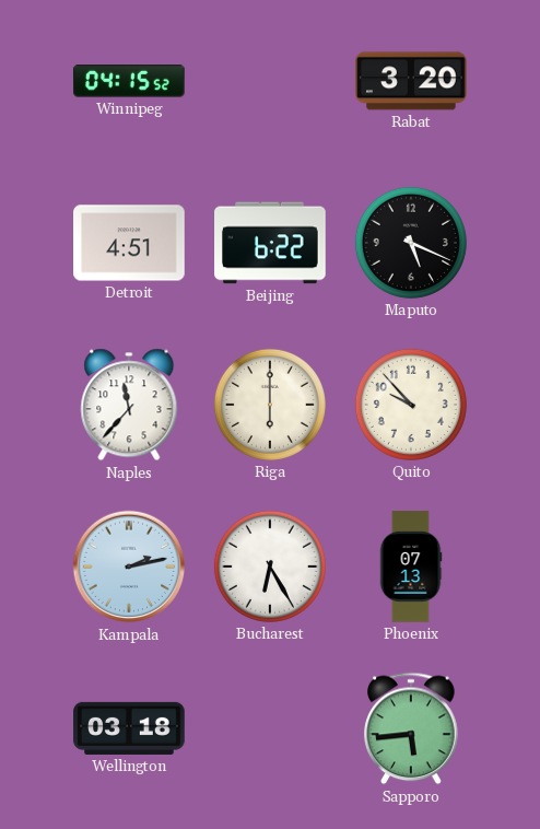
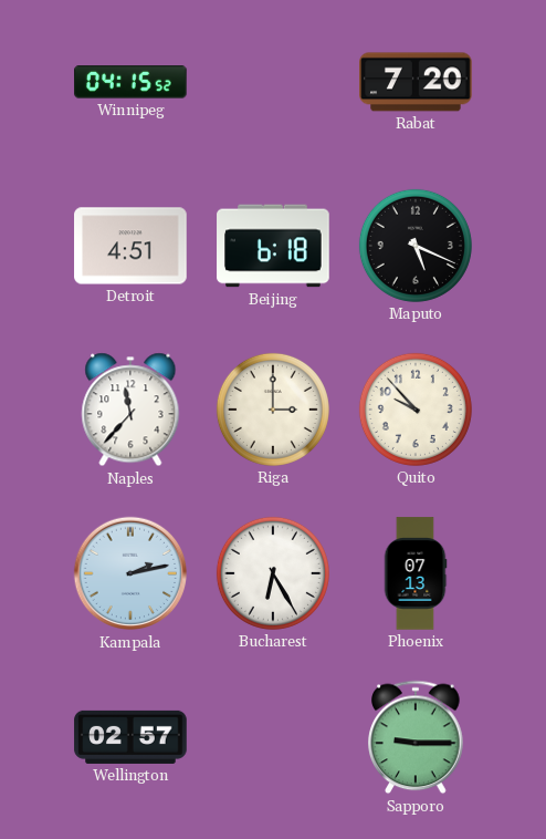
Rabat: 3:20 -> 7:20
Beijing: 6:22 -> 6:18
Riga: 6:00 -> 3:00
Wellington: 03:18 -> 02:57
Sapporo: 5:44 -> 9:15
